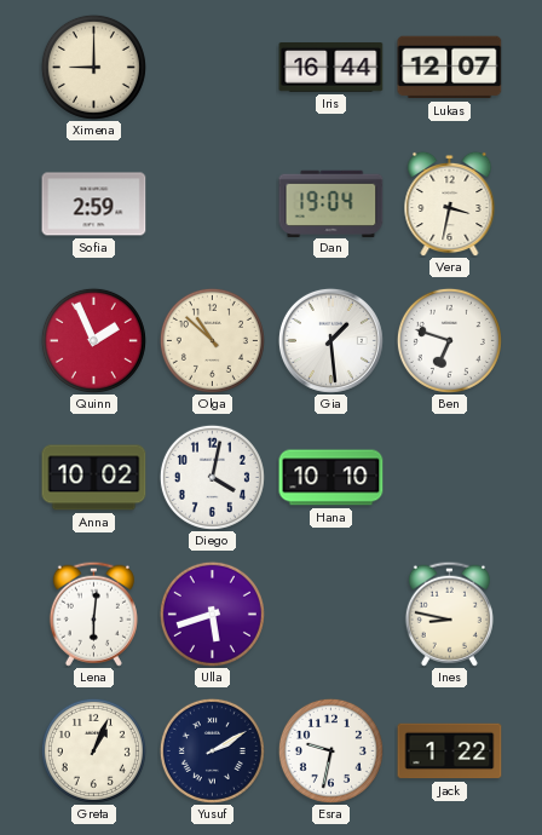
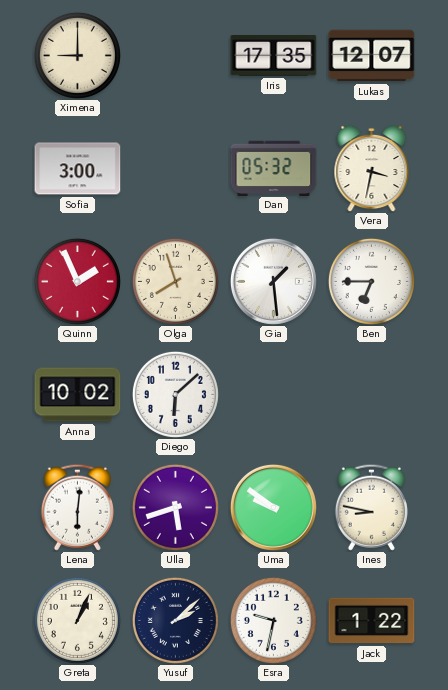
Iris: 16:44 -> 17:35
Sofia: 2:59 -> 3:00
Dan: 19:04 -> 05:32
Olga: 10:52 -> 7:57
Ben: 6:48 -> 6:45
Diego: 4:02 -> 6:08
Hana: 10:10 -> none
Uma: none -> 9:51
Yusuf: 2:10 -> 2:08
